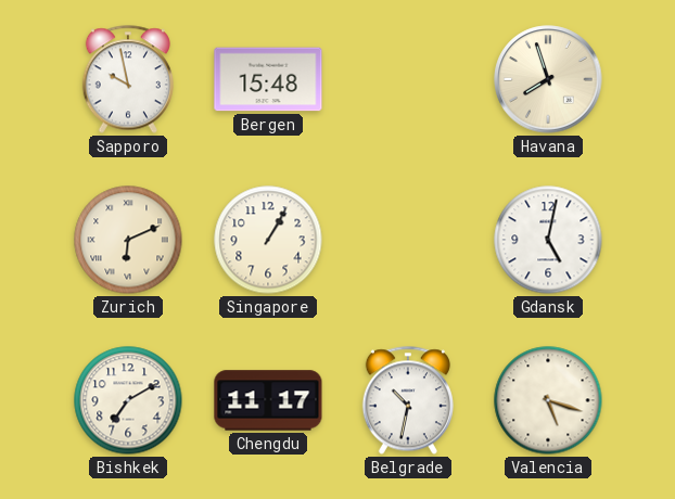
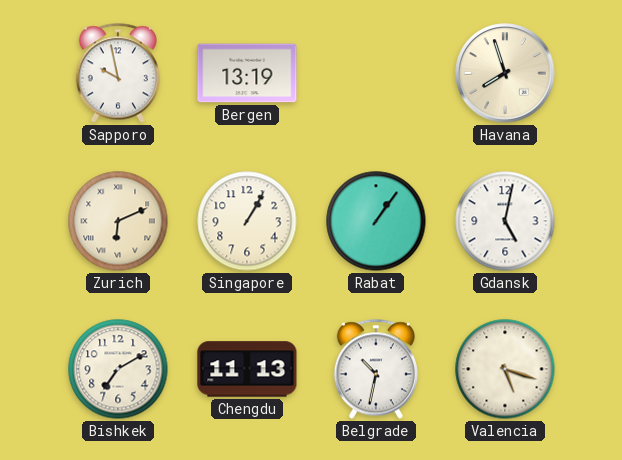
Bergen: 15:48 -> 13:19
Rabat: none -> 1:06
Chengdu: 11:17 -> 11:13
